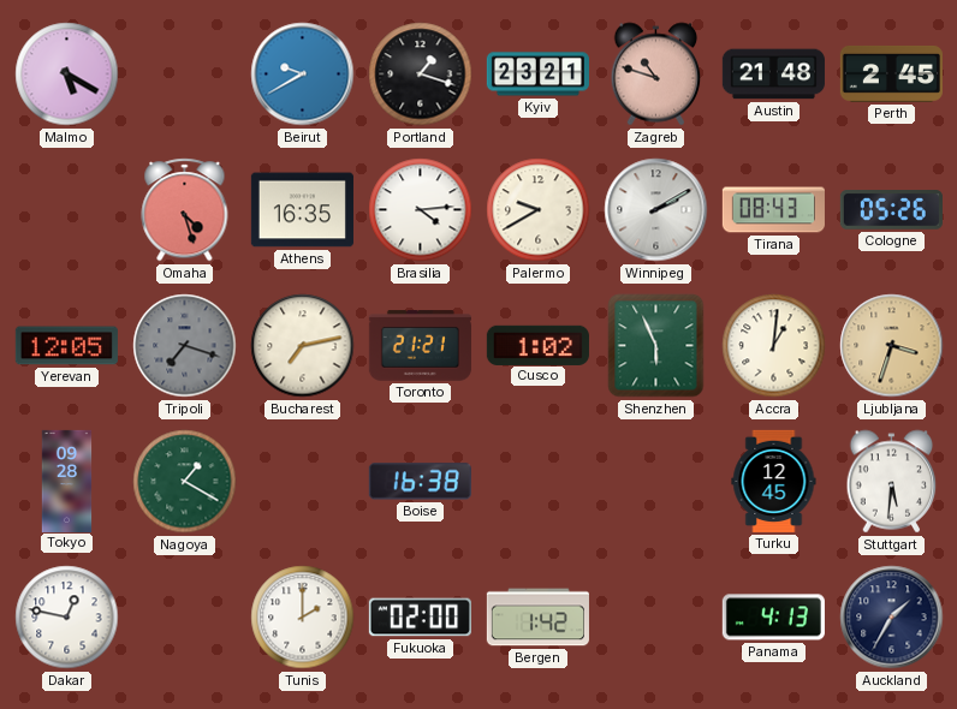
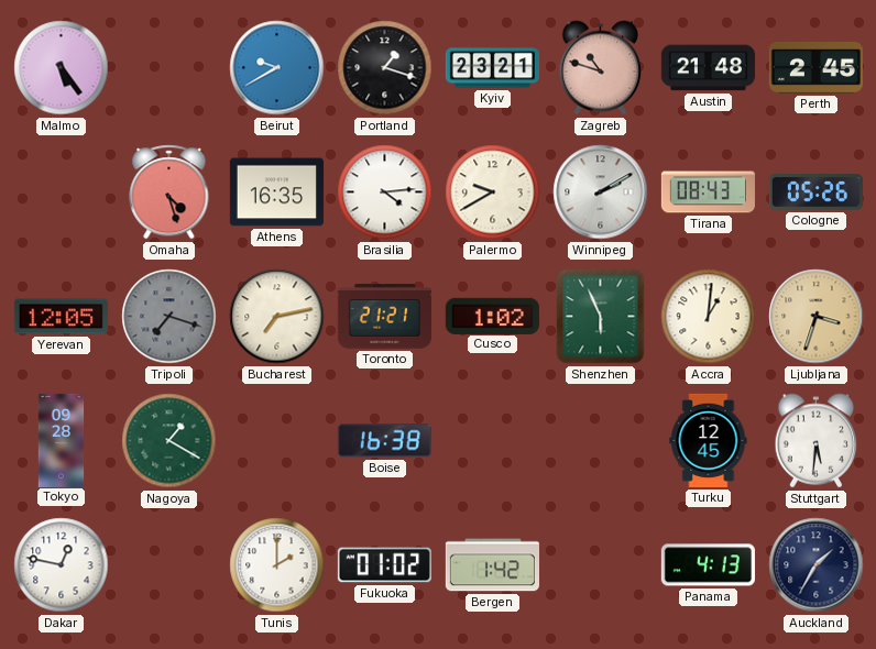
Malmo: 5:20 -> 5:24
Fukuoka: 02:00 -> 01:02
